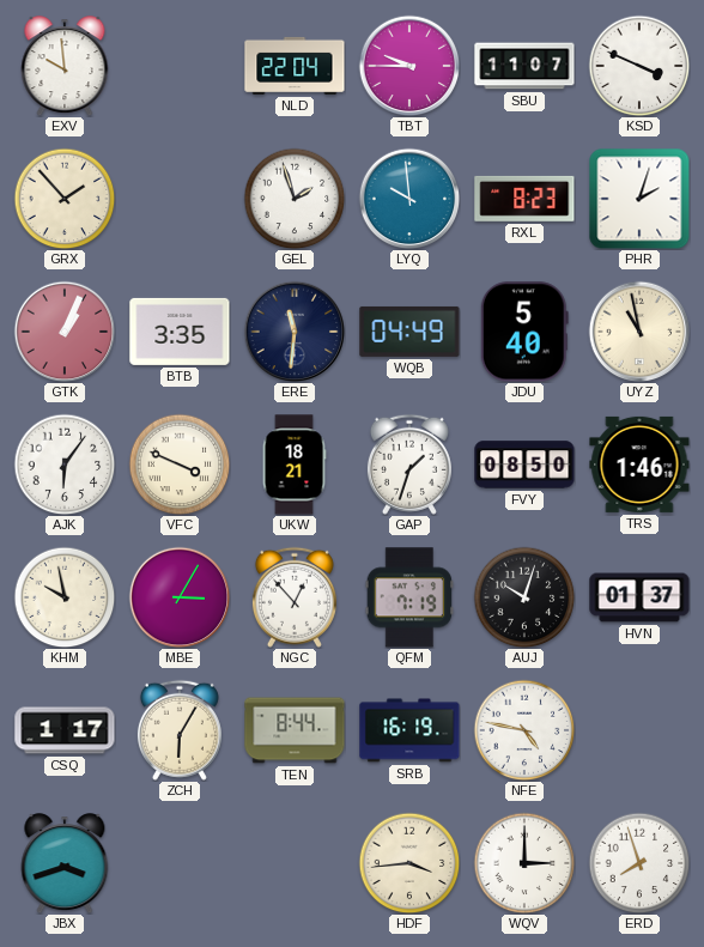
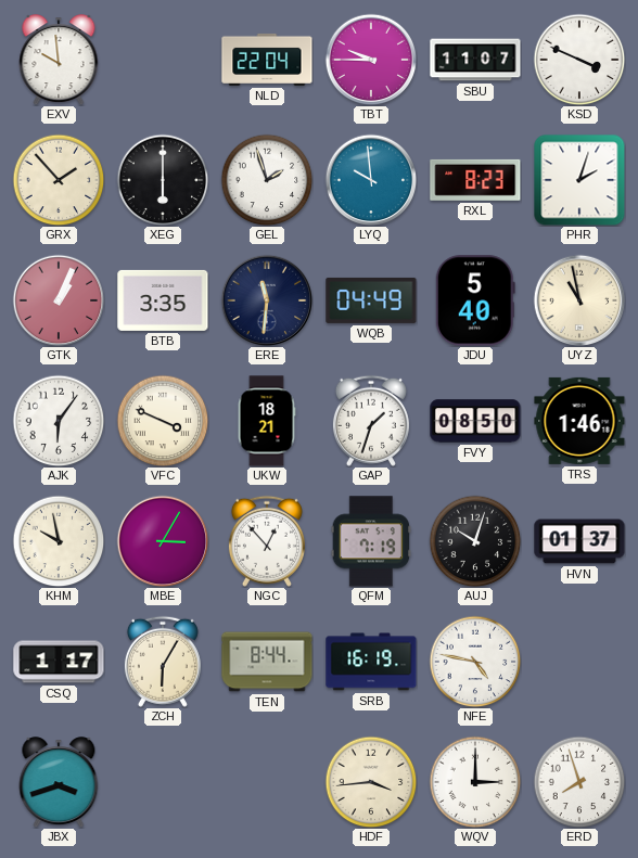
XEG: none -> 6:00
